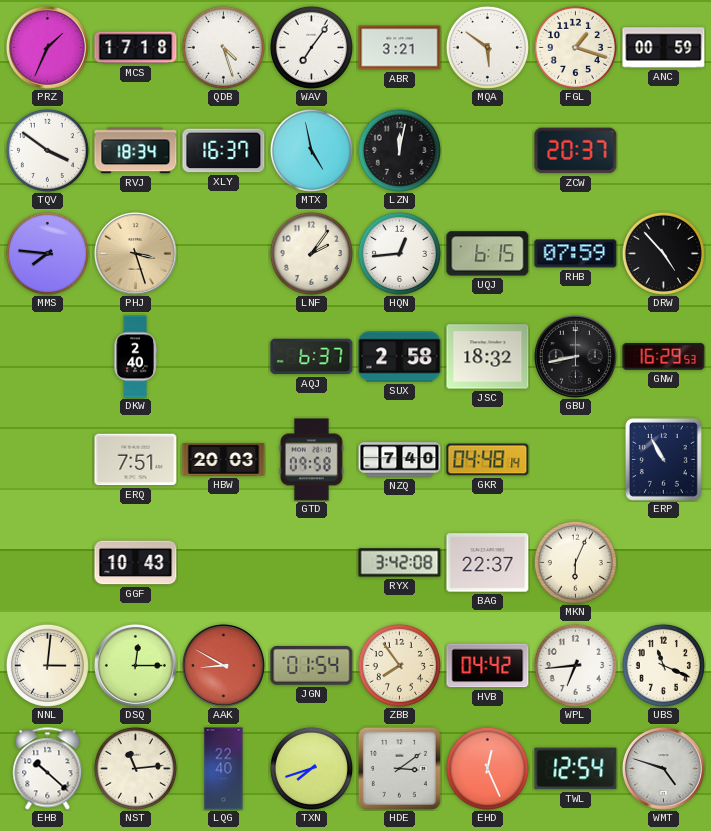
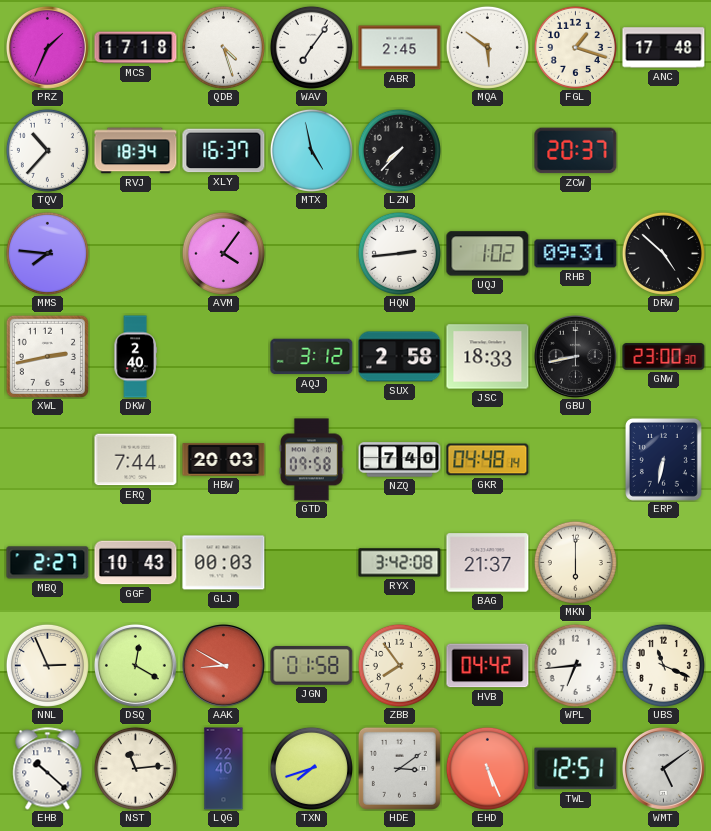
ABR: 3:21 -> 2:45
ANC: 00:59 -> 17:48
TQV: 3:51 -> 10:37
LZN: 12:02 -> 7:37
PHJ: 3:27 -> none
AVM: none -> 4:06
LNF: 2:06 -> none
HQN: 12:44 -> 2:44
UQJ: 6:15 -> 1:02
RHB: 07:59 -> 09:31
DRW: 4:53 -> 4:52
XWL: none -> 2:43
AQJ: 6:37 -> 3:12
JSC: 18:32 -> 18:33
GNW: 16:29 -> 23:00
ERQ: 7:51 -> 7:44
ERP: 10:55 -> 6:32
MBQ: none -> 2:27
GLJ: none -> 00:03
BAG: 22:37 -> 21:37
MKN: 6:04 -> 6:00
NNL: 3:01 -> 2:56
DSQ: 12:15 -> 12:20
JGN: 01:54 -> 01:58
EHD: 12:26 -> 5:26
TWL: 12:54 -> 12:51
WMT: 4:48 -> 5:09
